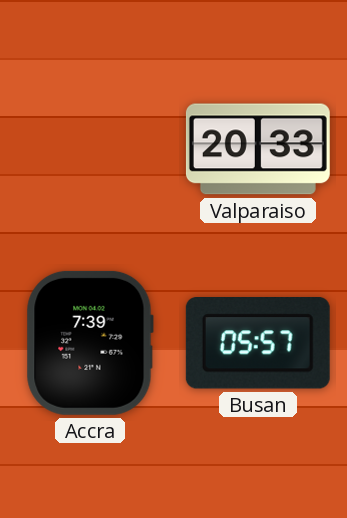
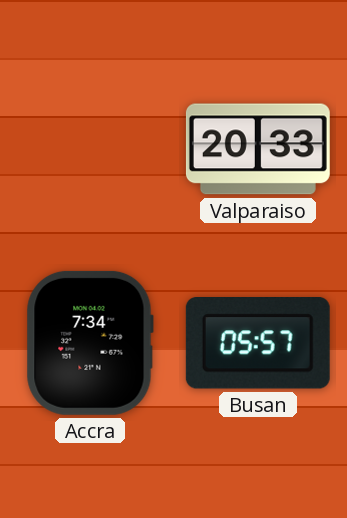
Accra: 7:39 -> 7:34
